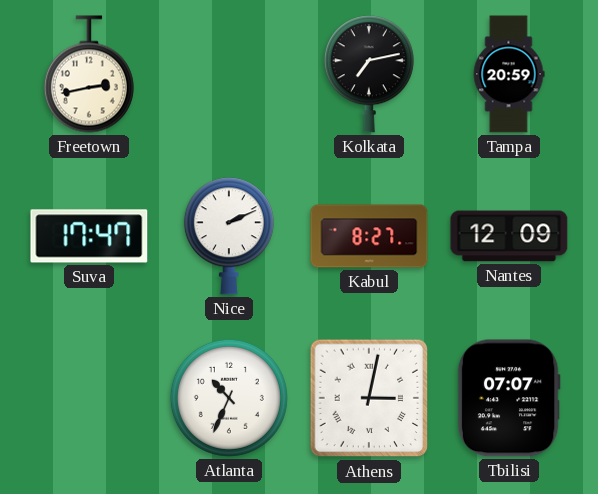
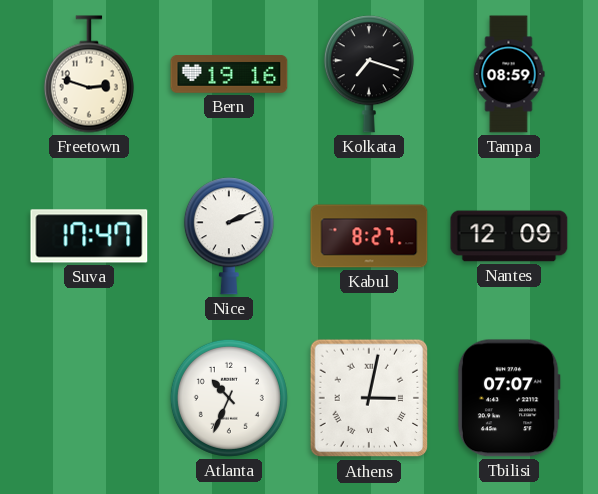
Freetown: 2:43 -> 2:48
Bern: none -> 19:16
Kolkata: 7:13 -> 7:18
Tampa: 20:59 -> 08:59
